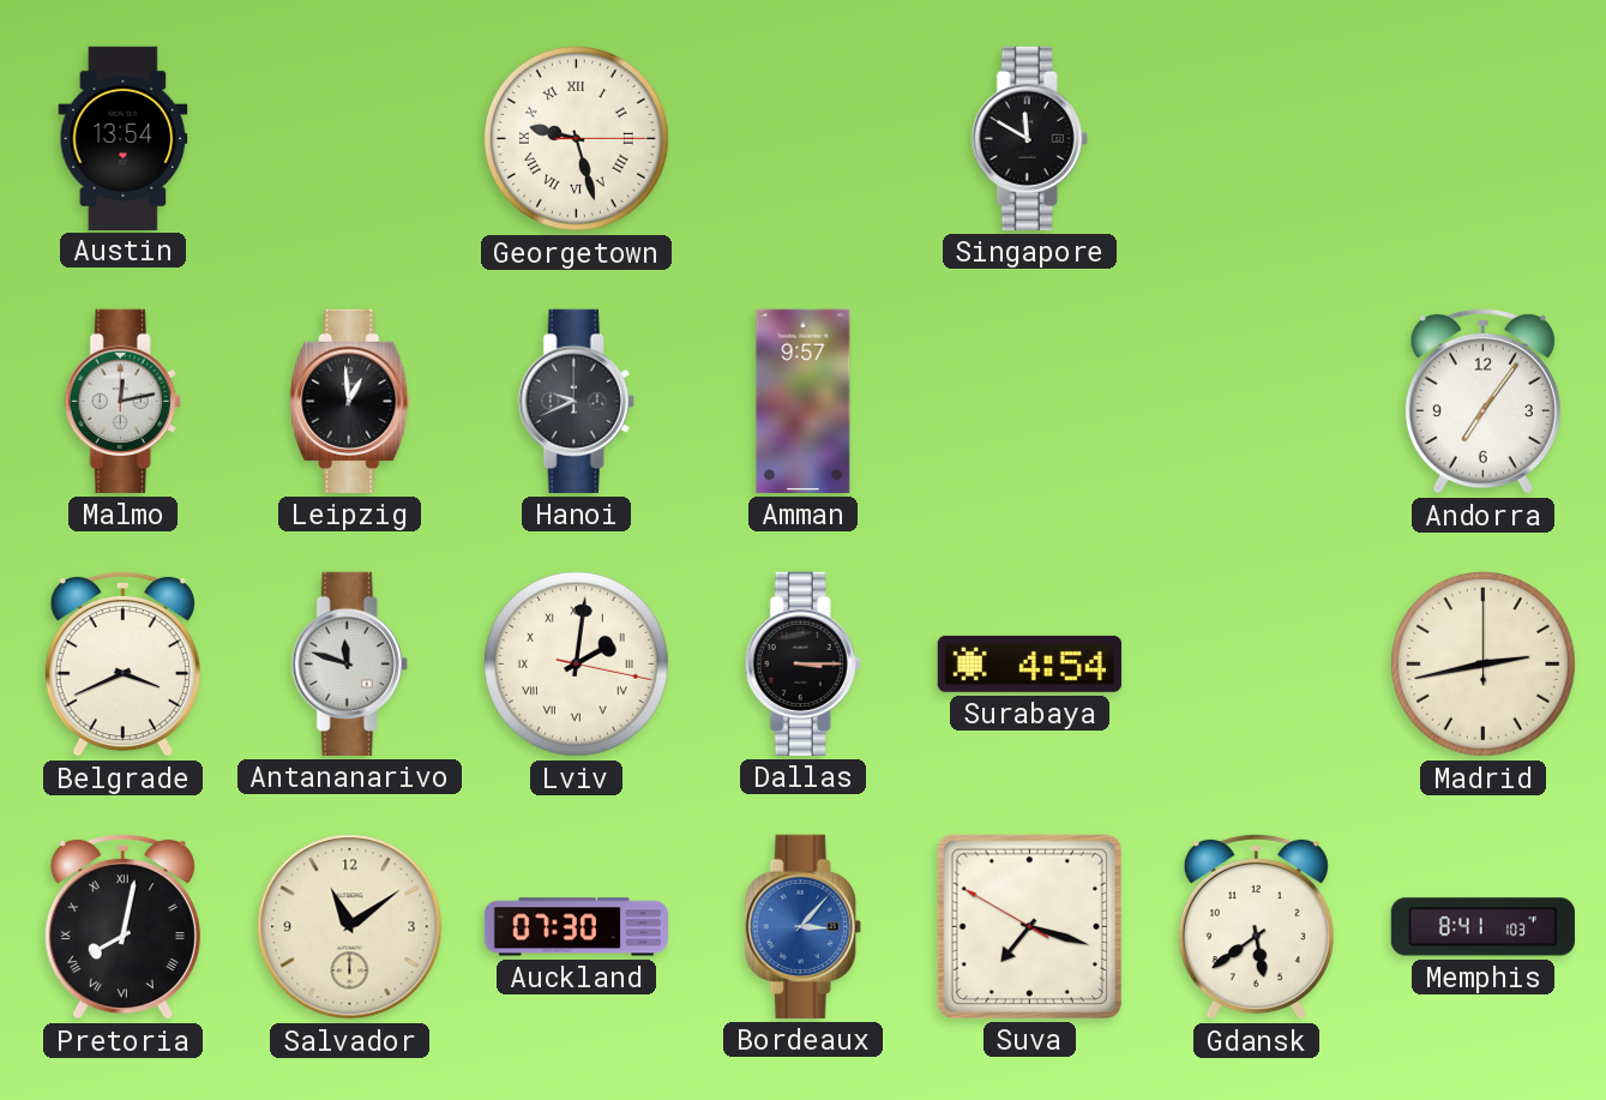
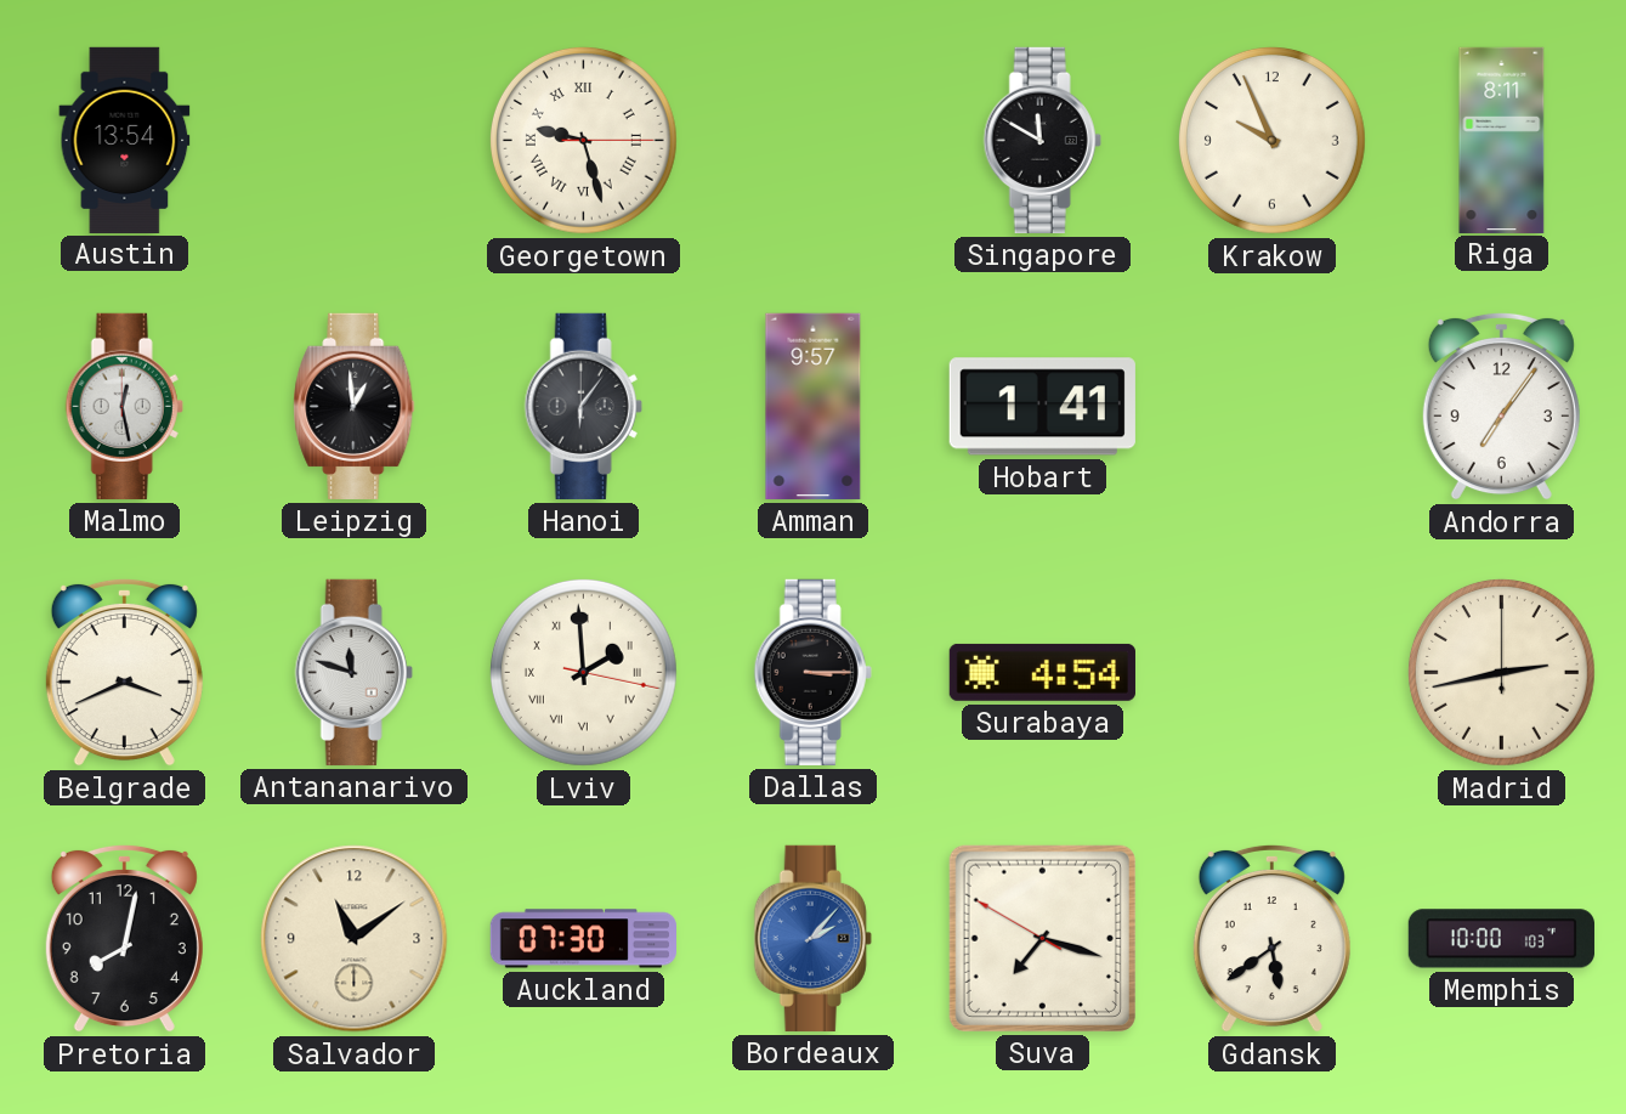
Krakow: none -> 9:56
Riga: none -> 8:11
Malmo: 12:13 -> 12:28
Hanoi: 9:41 -> 6:06
Hobart: none -> 1:41
Lviv: 2:01 -> 1:59
Pretoria numerals: Roman -> Arabic
Bordeaux: 3:07 -> 2:07
Memphis: 8:41 -> 10:00
